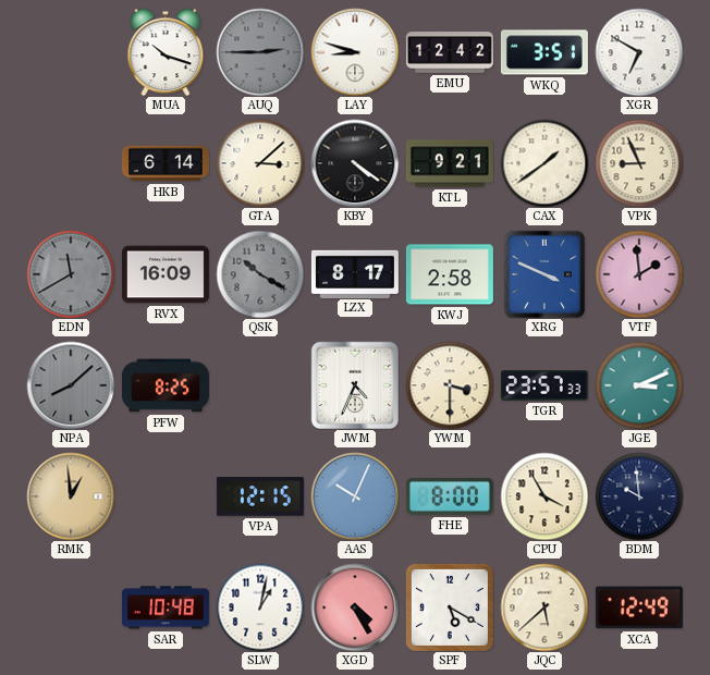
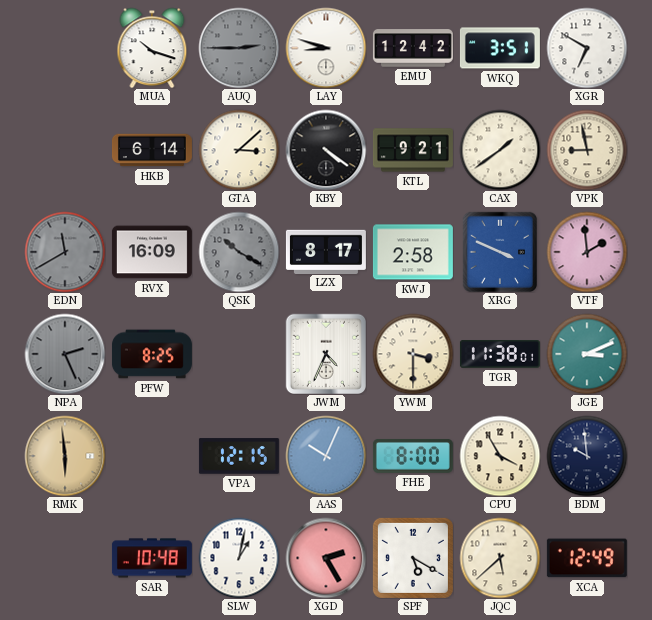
VPK: 8:56 -> 8:58
NPA: 8:08 -> 2:26
TGR: 23:57 -> 11:38
RMK: 12:59 -> 5:59
XGD: 4:25 -> 2:25
